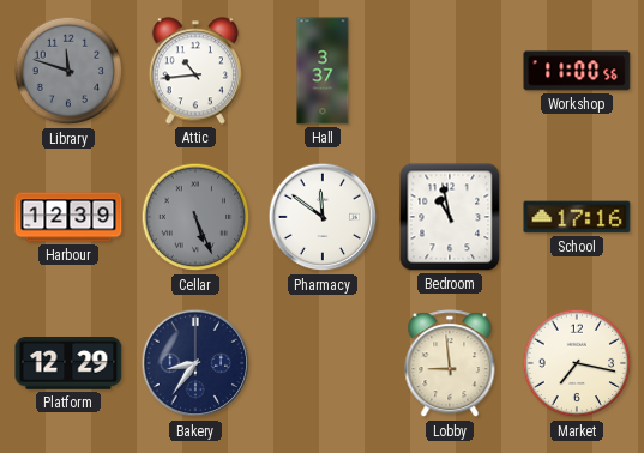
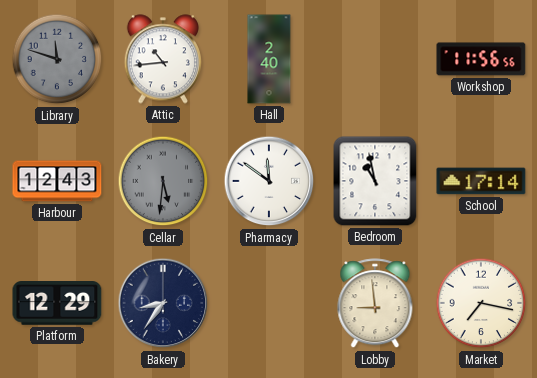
Hall: 3:37 -> 2:40
Workshop: 11:00 -> 11:56
Harbour: 12:39 -> 12:43
Cellar: 5:26 -> 5:31
School: 17:16 -> 17:14
